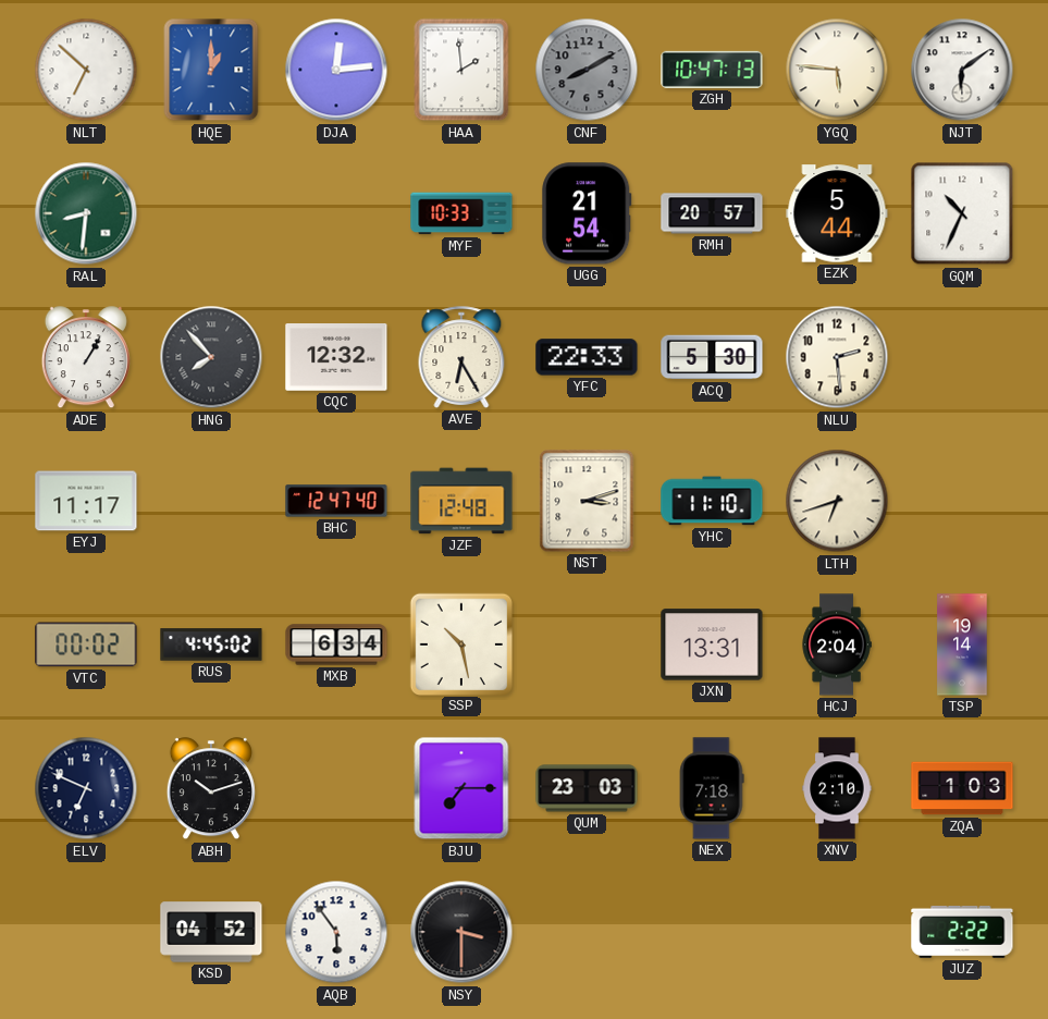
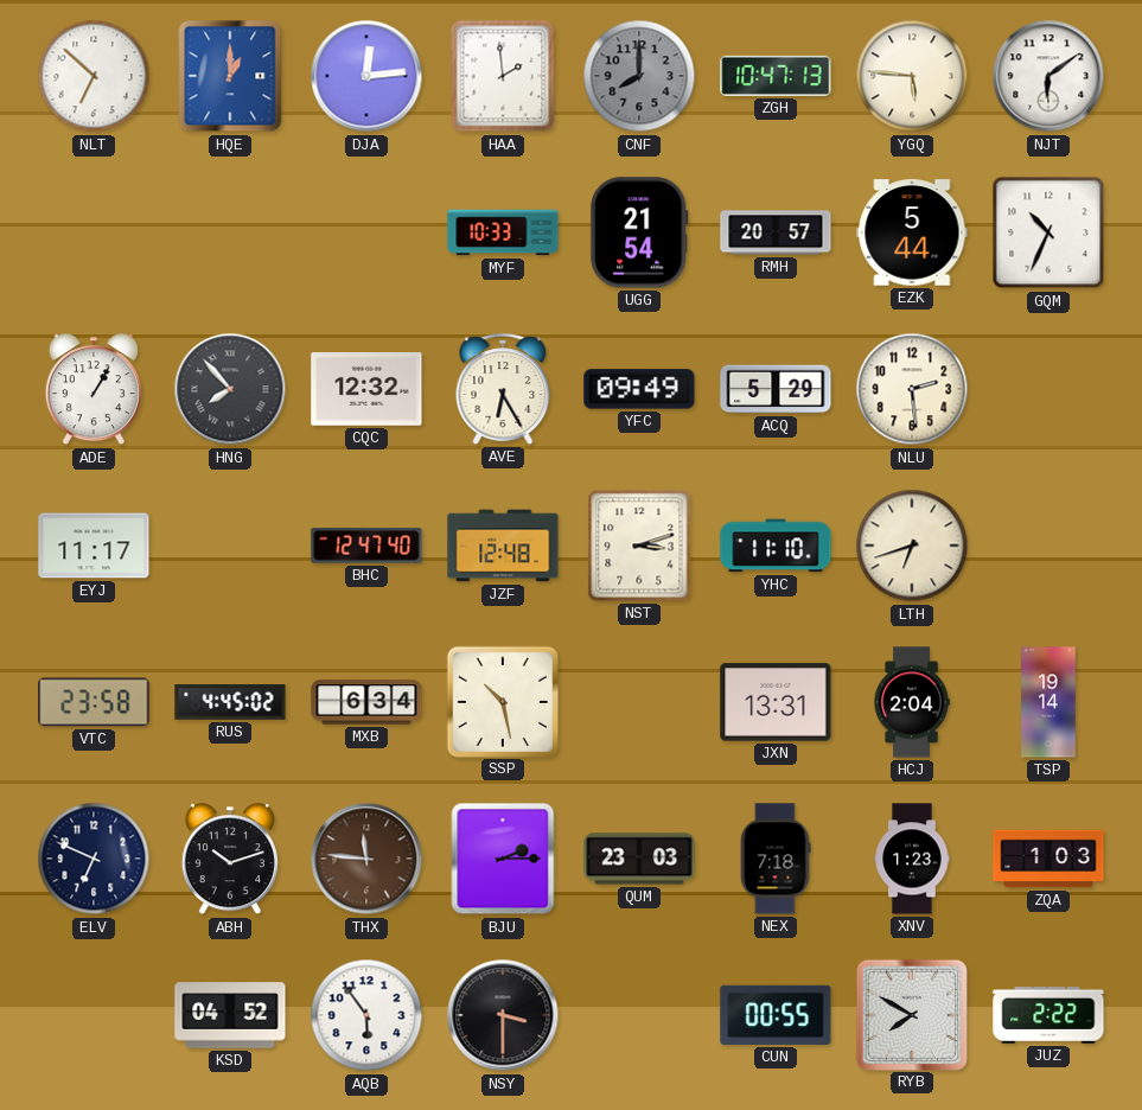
CNF: 8:10 -> 8:00
RAL: 8:31 -> none
YFC: 22:33 -> 09:49
ACQ: 5:30 -> 5:29
VTC: 00:02 -> 23:58
THX: none -> 11:46
BJU: 7:15 -> 2:15
XNV: 2:10 -> 1:23
CUN: none -> 00:55
RYB: none -> 7:50
